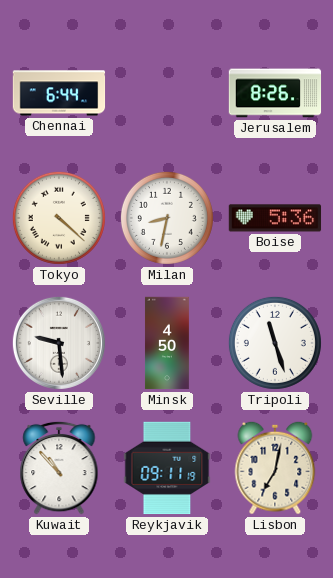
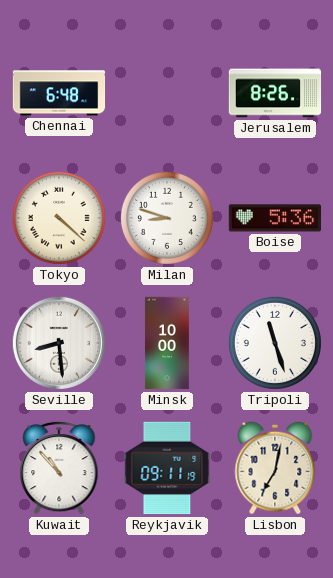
Chennai: 6:44 -> 6:48
Milan: 8:32 -> 8:48
Seville: 9:29 -> 8:29
Minsk: 4:50 -> 10:00
